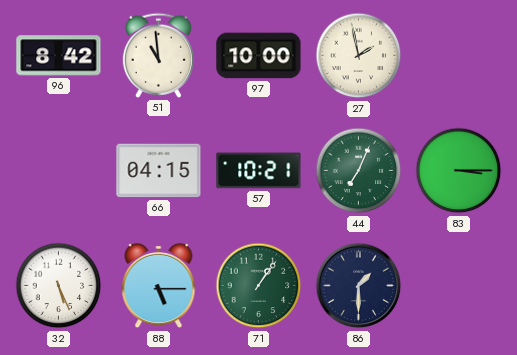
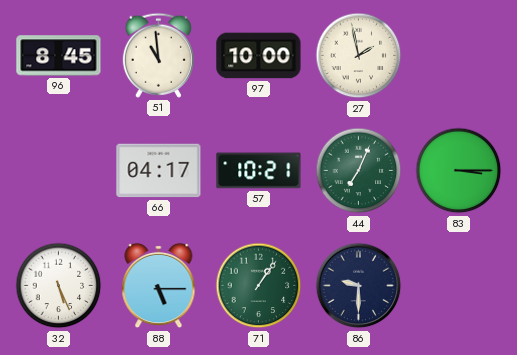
96: 8:42 -> 8:45
66: 04:15 -> 04:17
86: 1:30 -> 9:30
